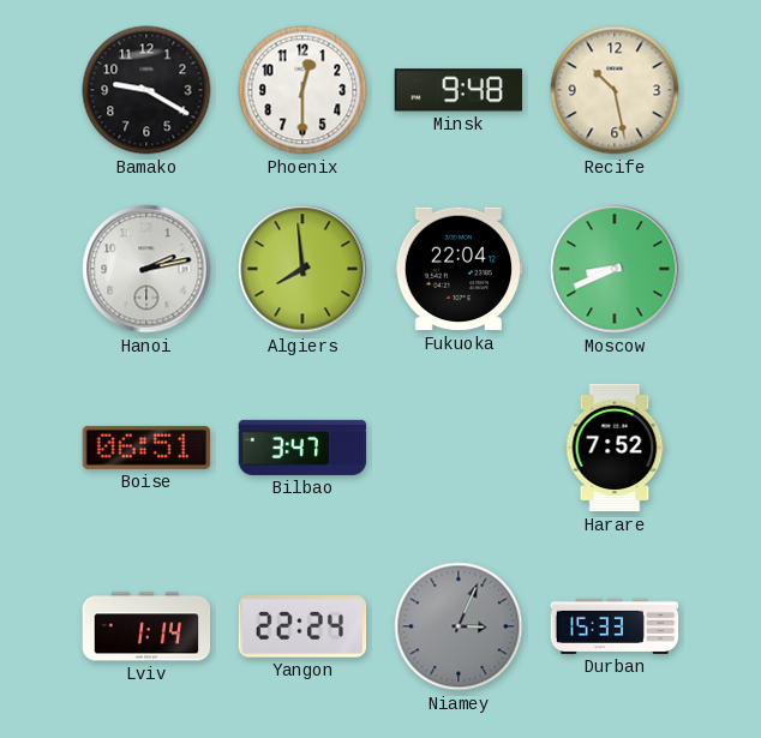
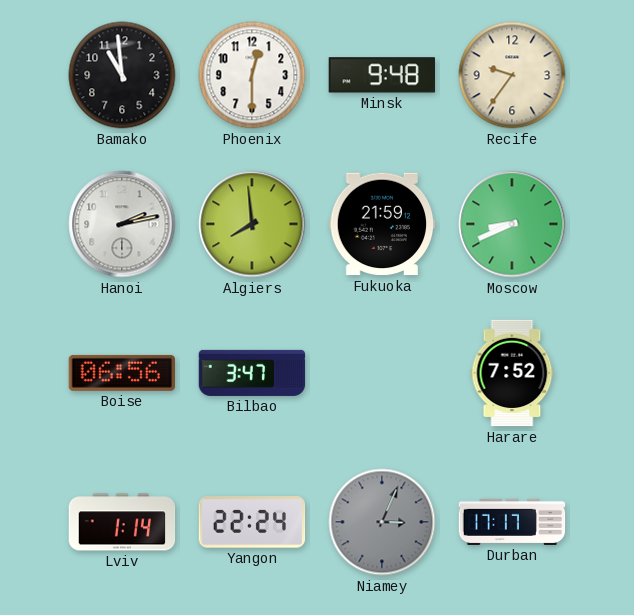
Bamako: 9:20 -> 10:59
Recife: 10:28 -> 9:36
Fukuoka: 22:04 -> 21:59
Boise: 06:51 -> 06:56
Durban: 15:33 -> 17:17
